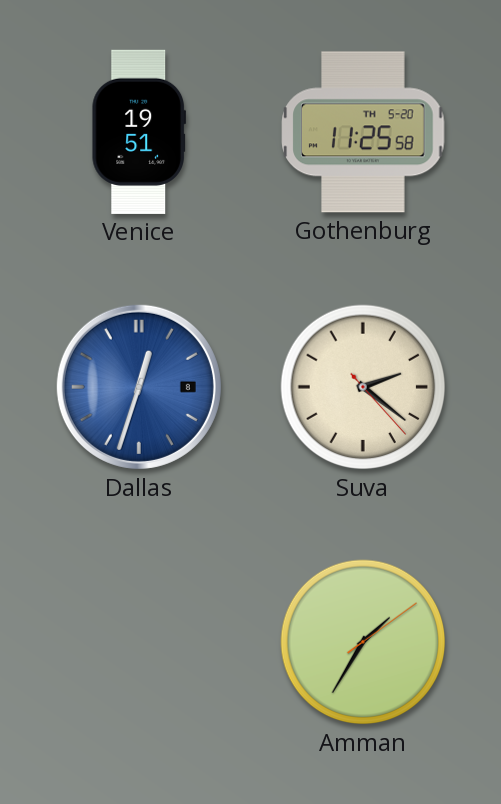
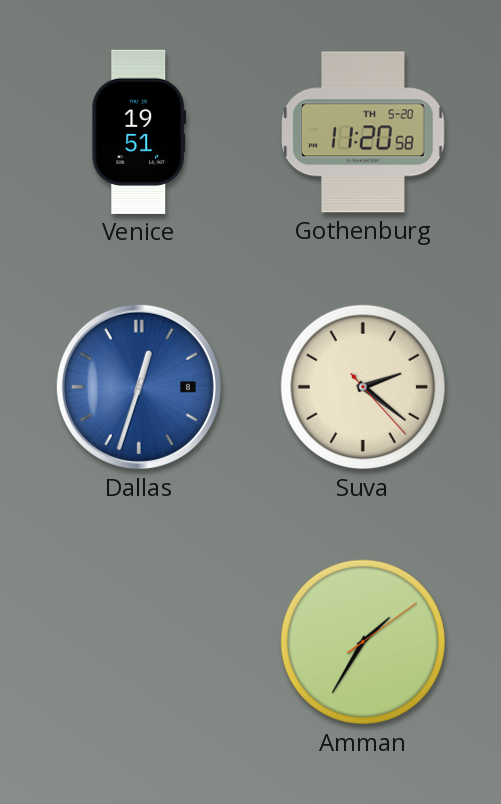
Gothenburg: 11:25 -> 11:20
